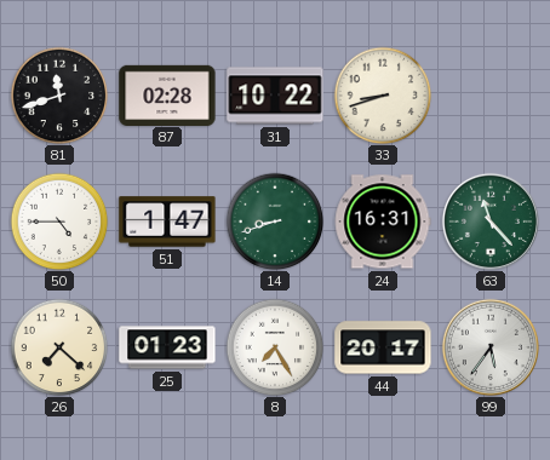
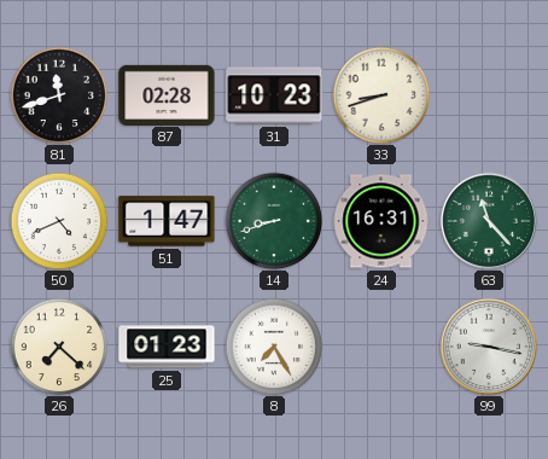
31: 10:22 -> 10:23
50: 4:45 -> 4:41
44: 20:17 -> none
99: 5:36 -> 9:17
